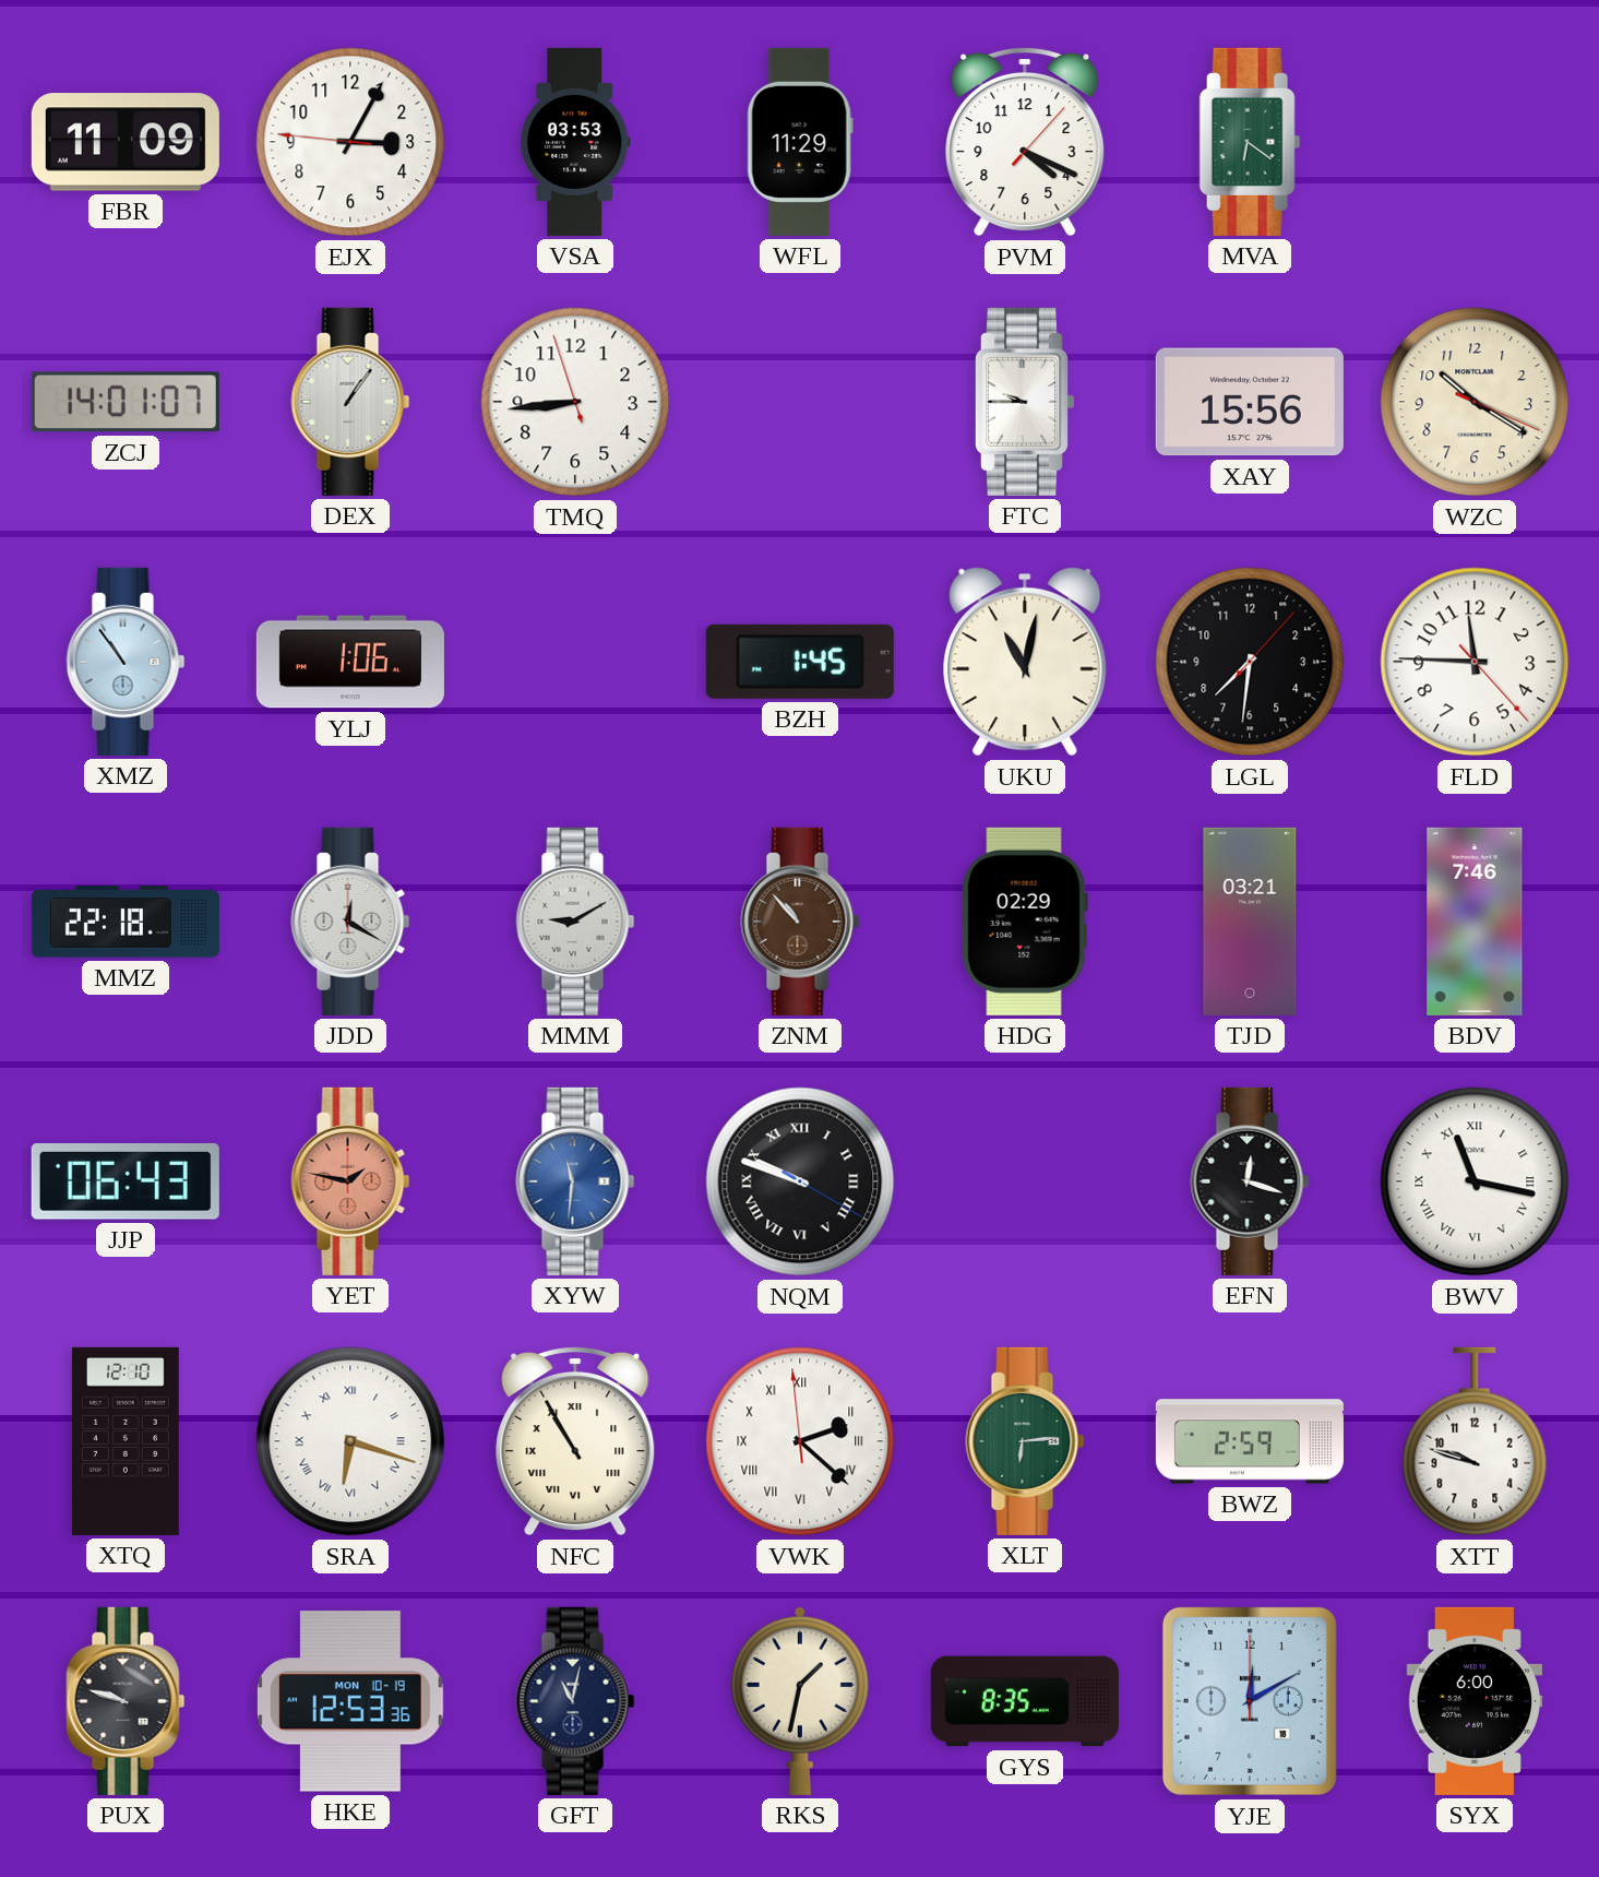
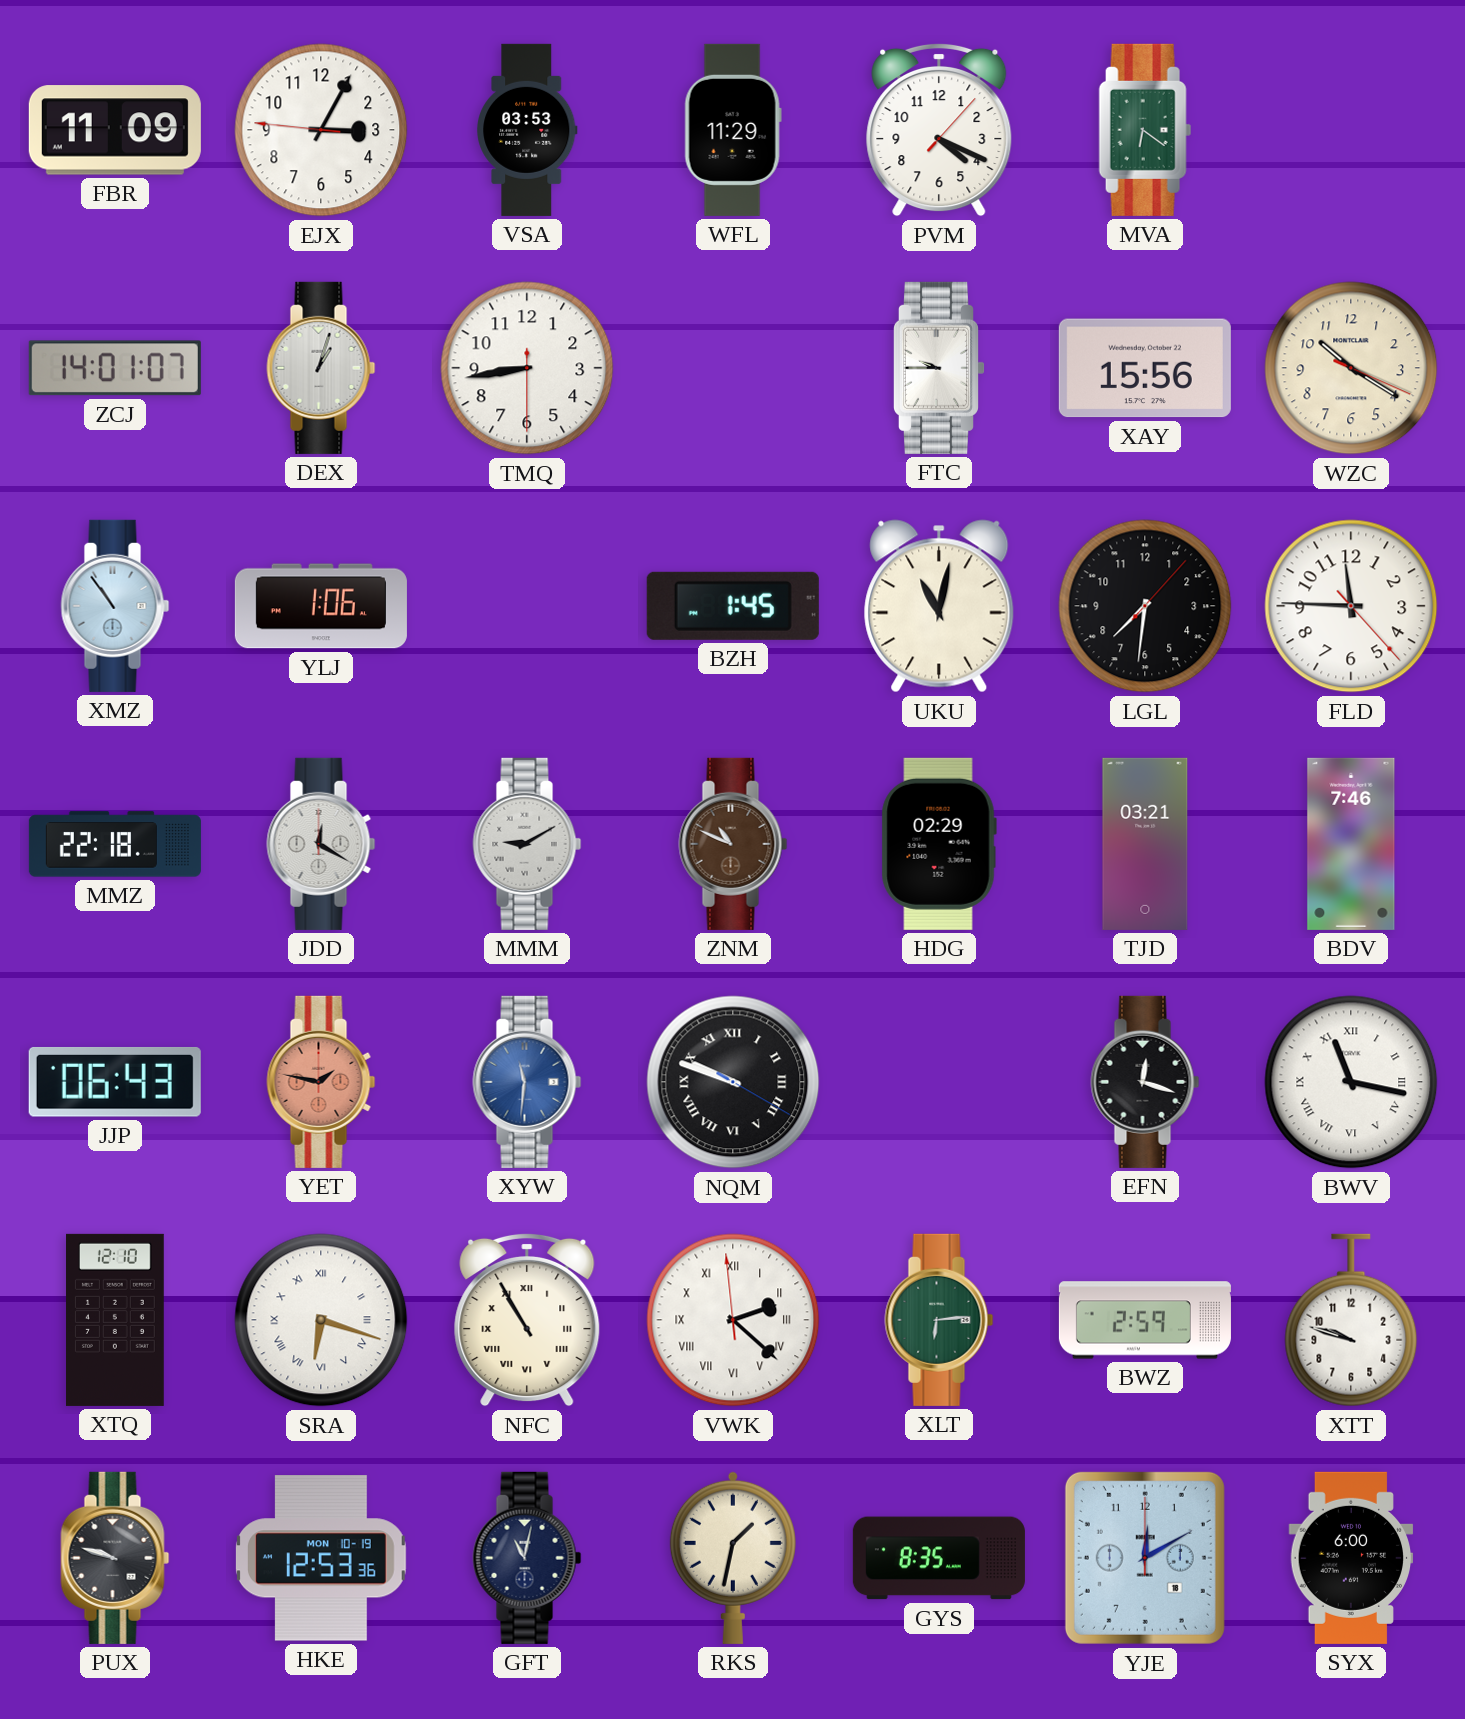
DEX: 1:06 -> 1:03
TMQ: 8:43:57 -> 8:43:30
ZNM: 10:53 -> 10:49
